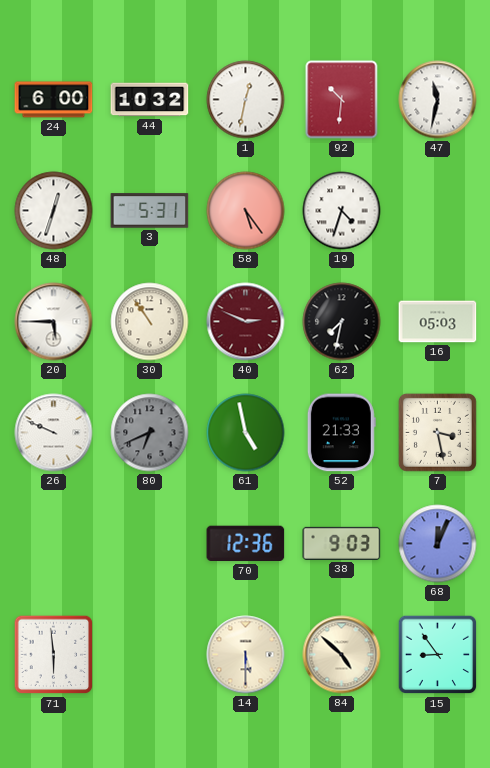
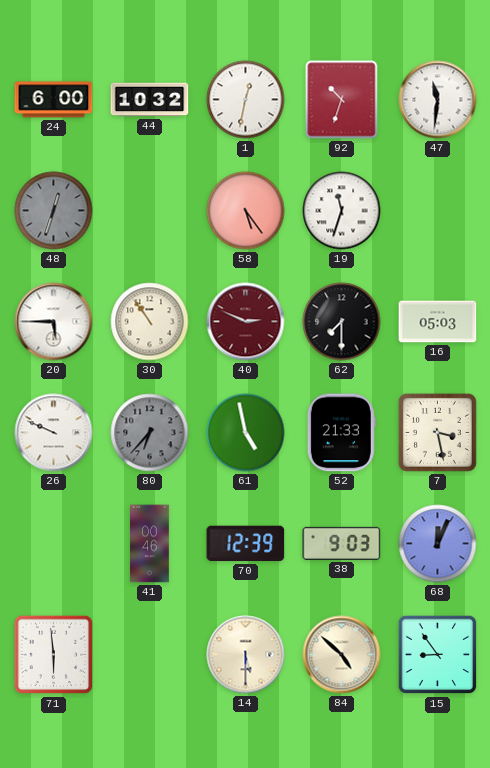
92: 10:31 -> 10:33
47: 11:32 -> 11:31
48 dial: white -> grey
3: 5:31 -> none
19: 4:33 -> 11:33
62: 7:32 -> 7:30
80: 6:41 -> 6:37
41: none -> 00:46
70: 12:36 -> 12:39
